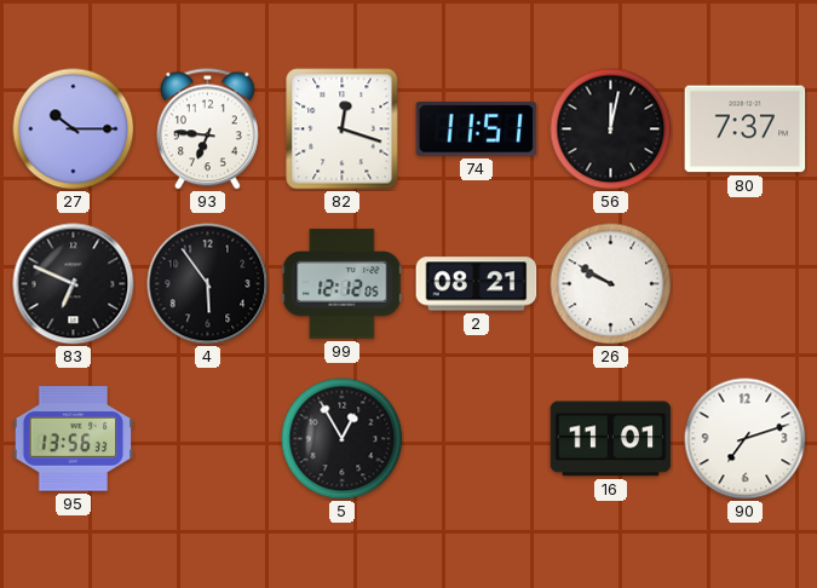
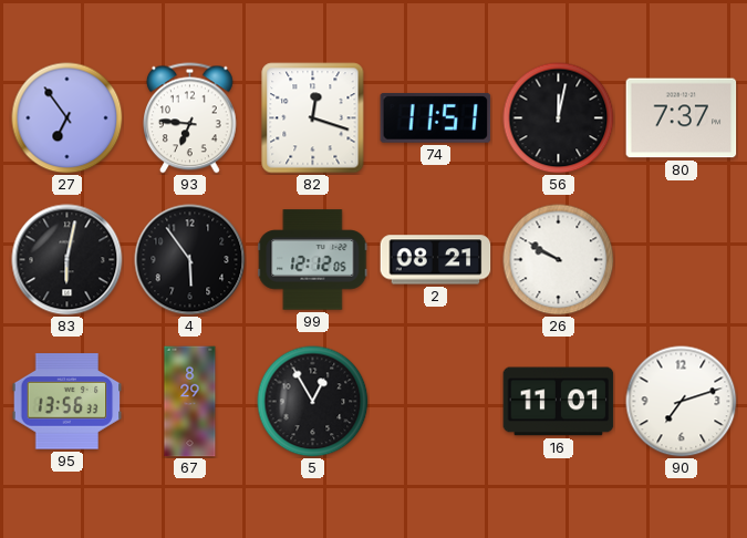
27: 10:15 -> 6:54
83: 6:49 -> 6:02
67: none -> 8:29
